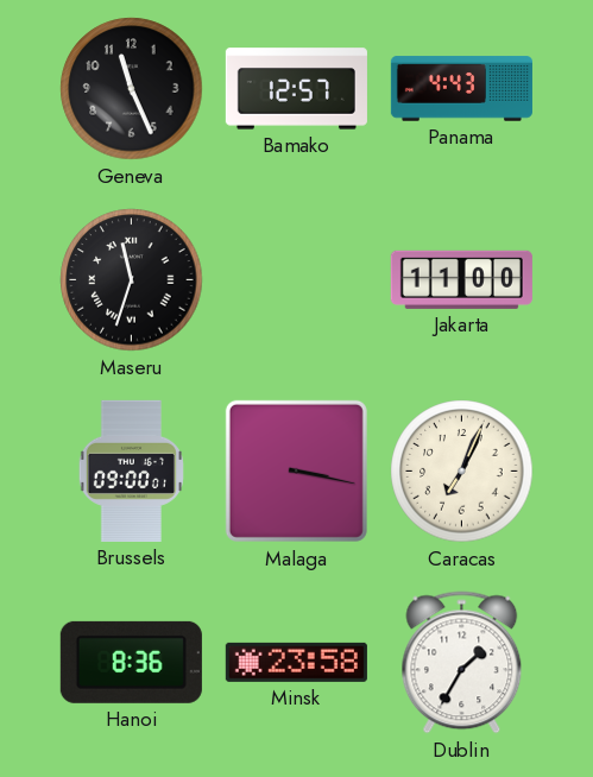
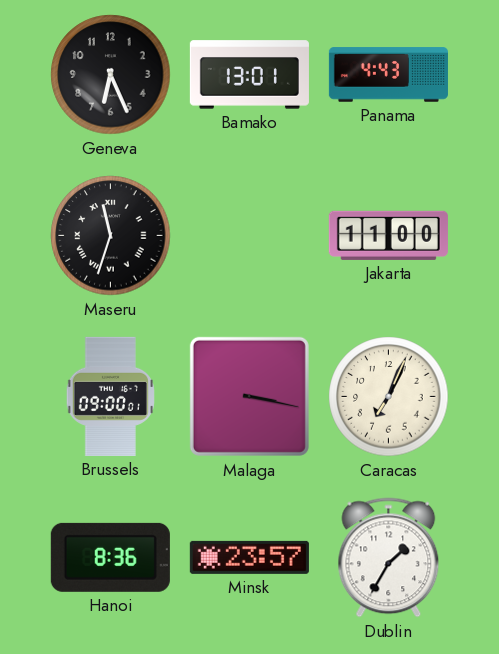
Geneva: 11:26 -> 6:26
Bamako: 12:57 -> 13:01
Minsk: 23:58 -> 23:57
